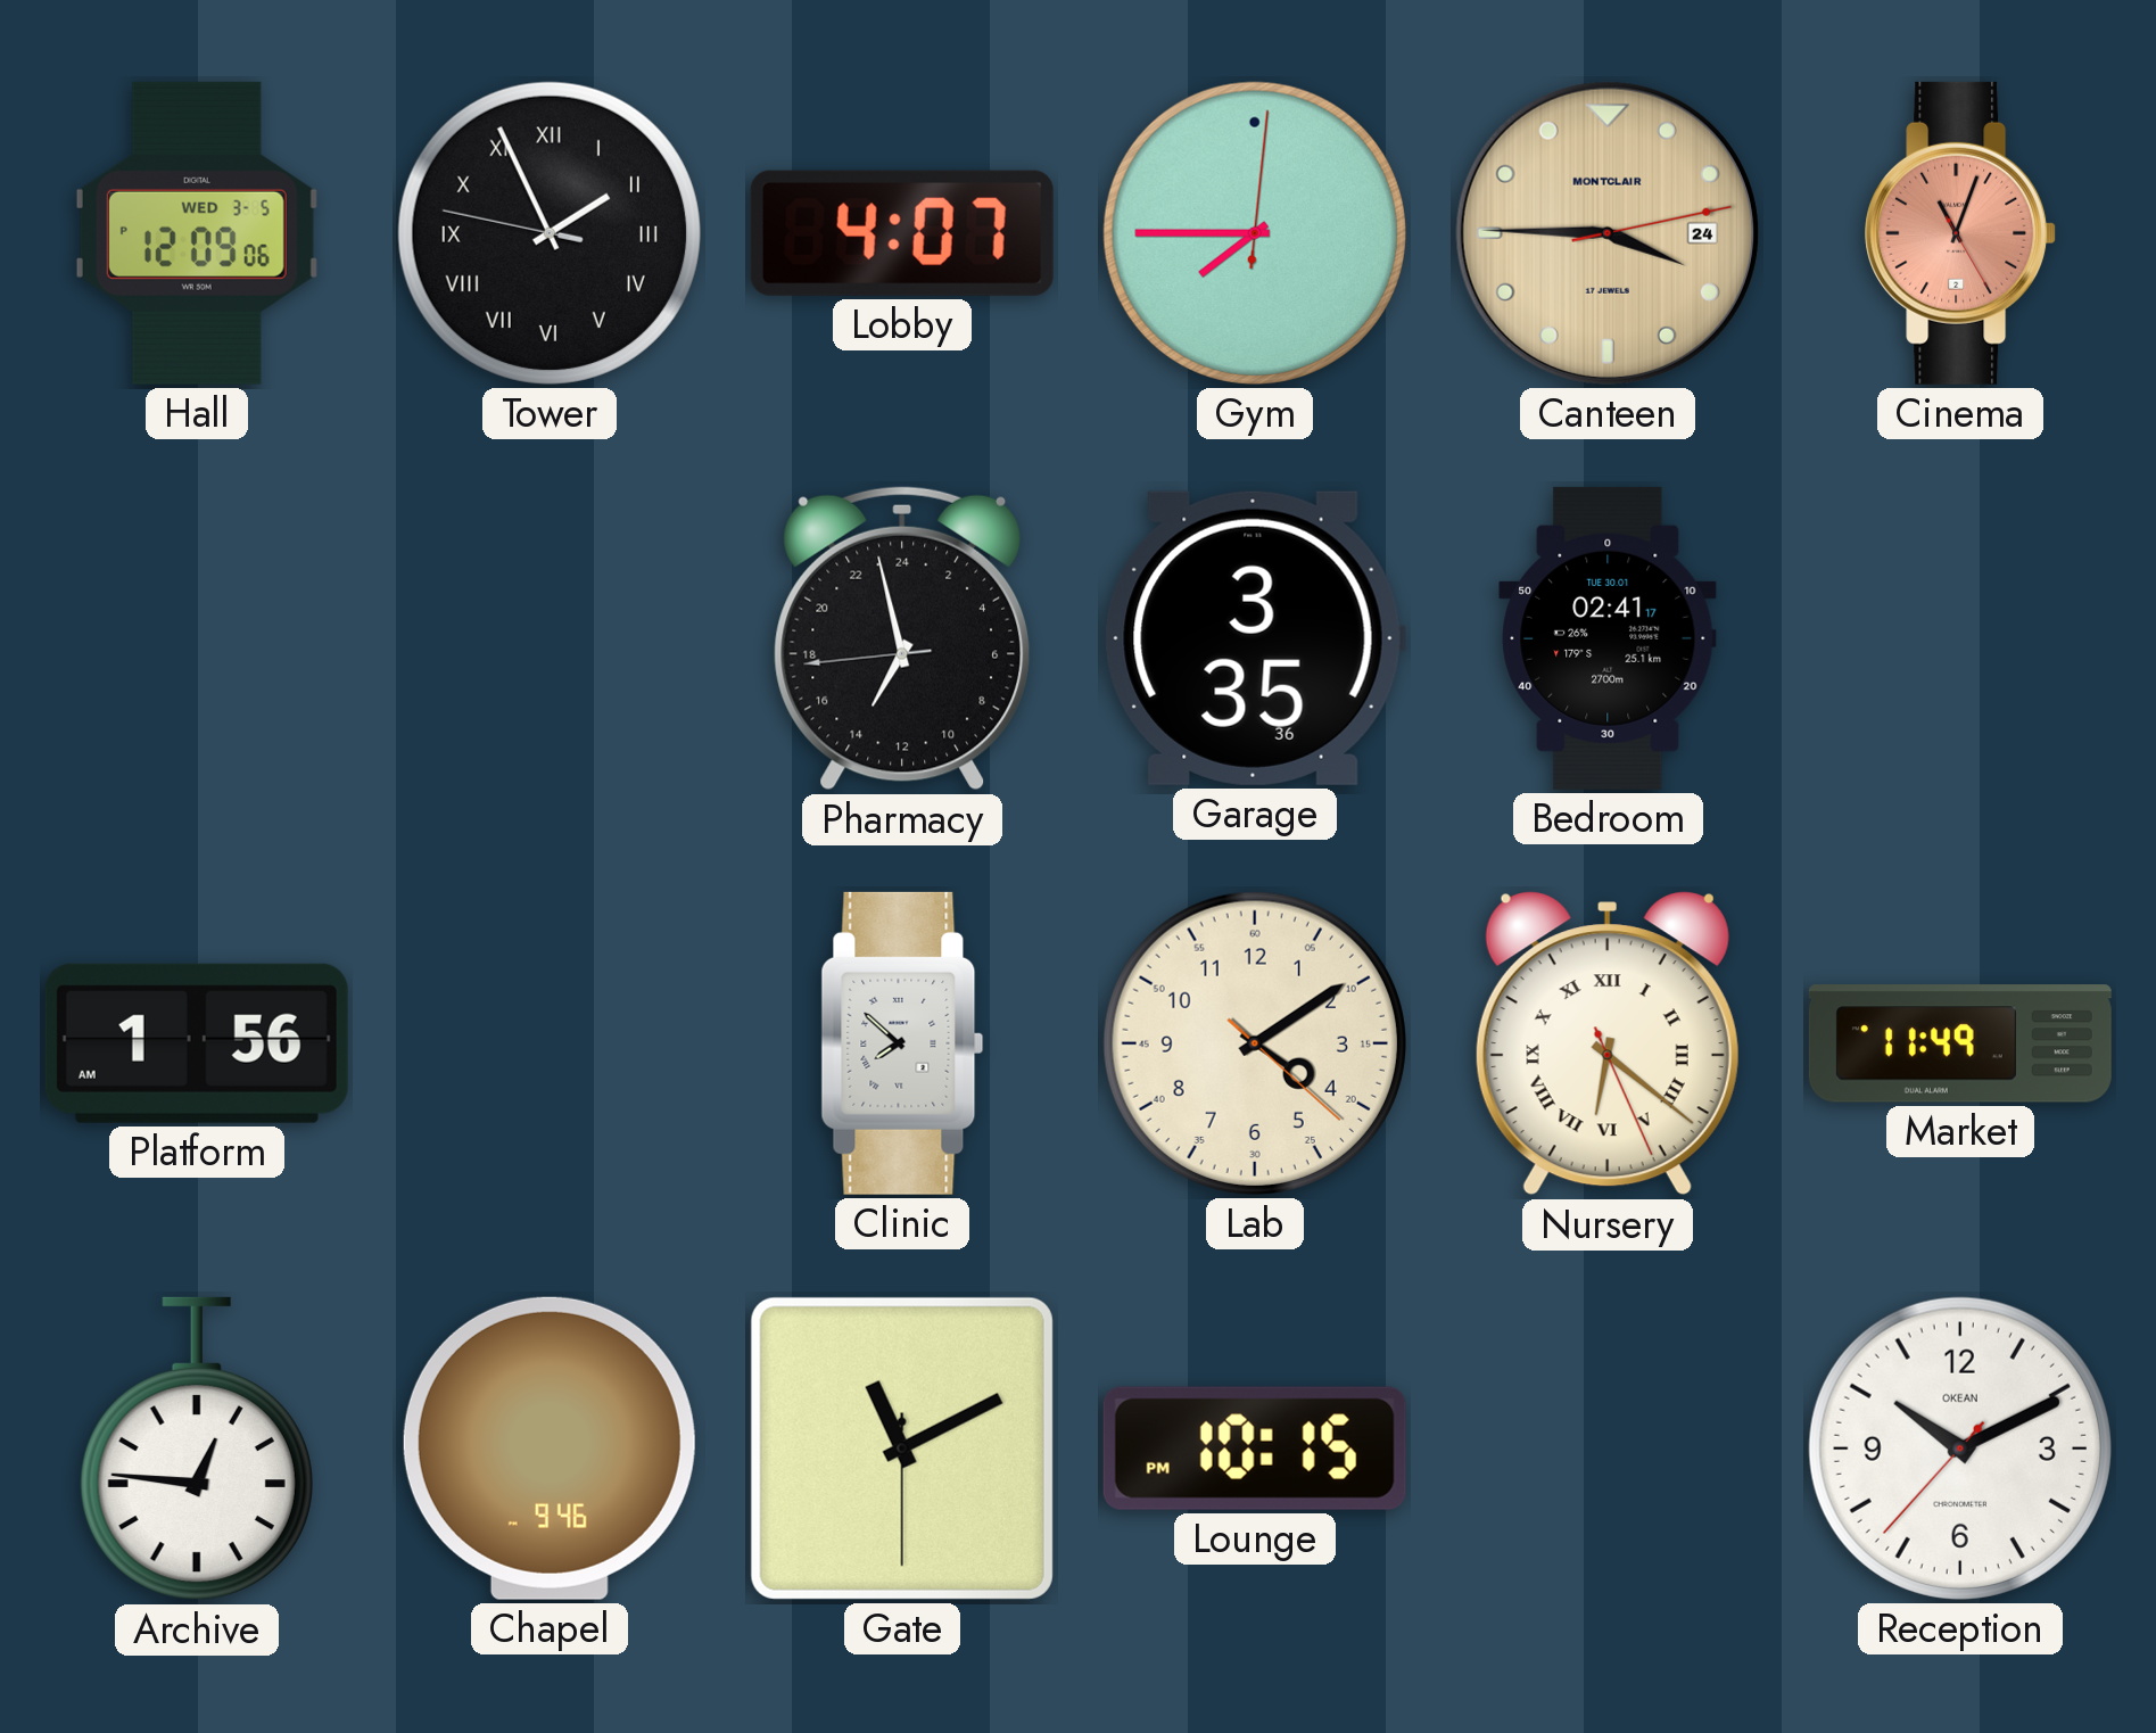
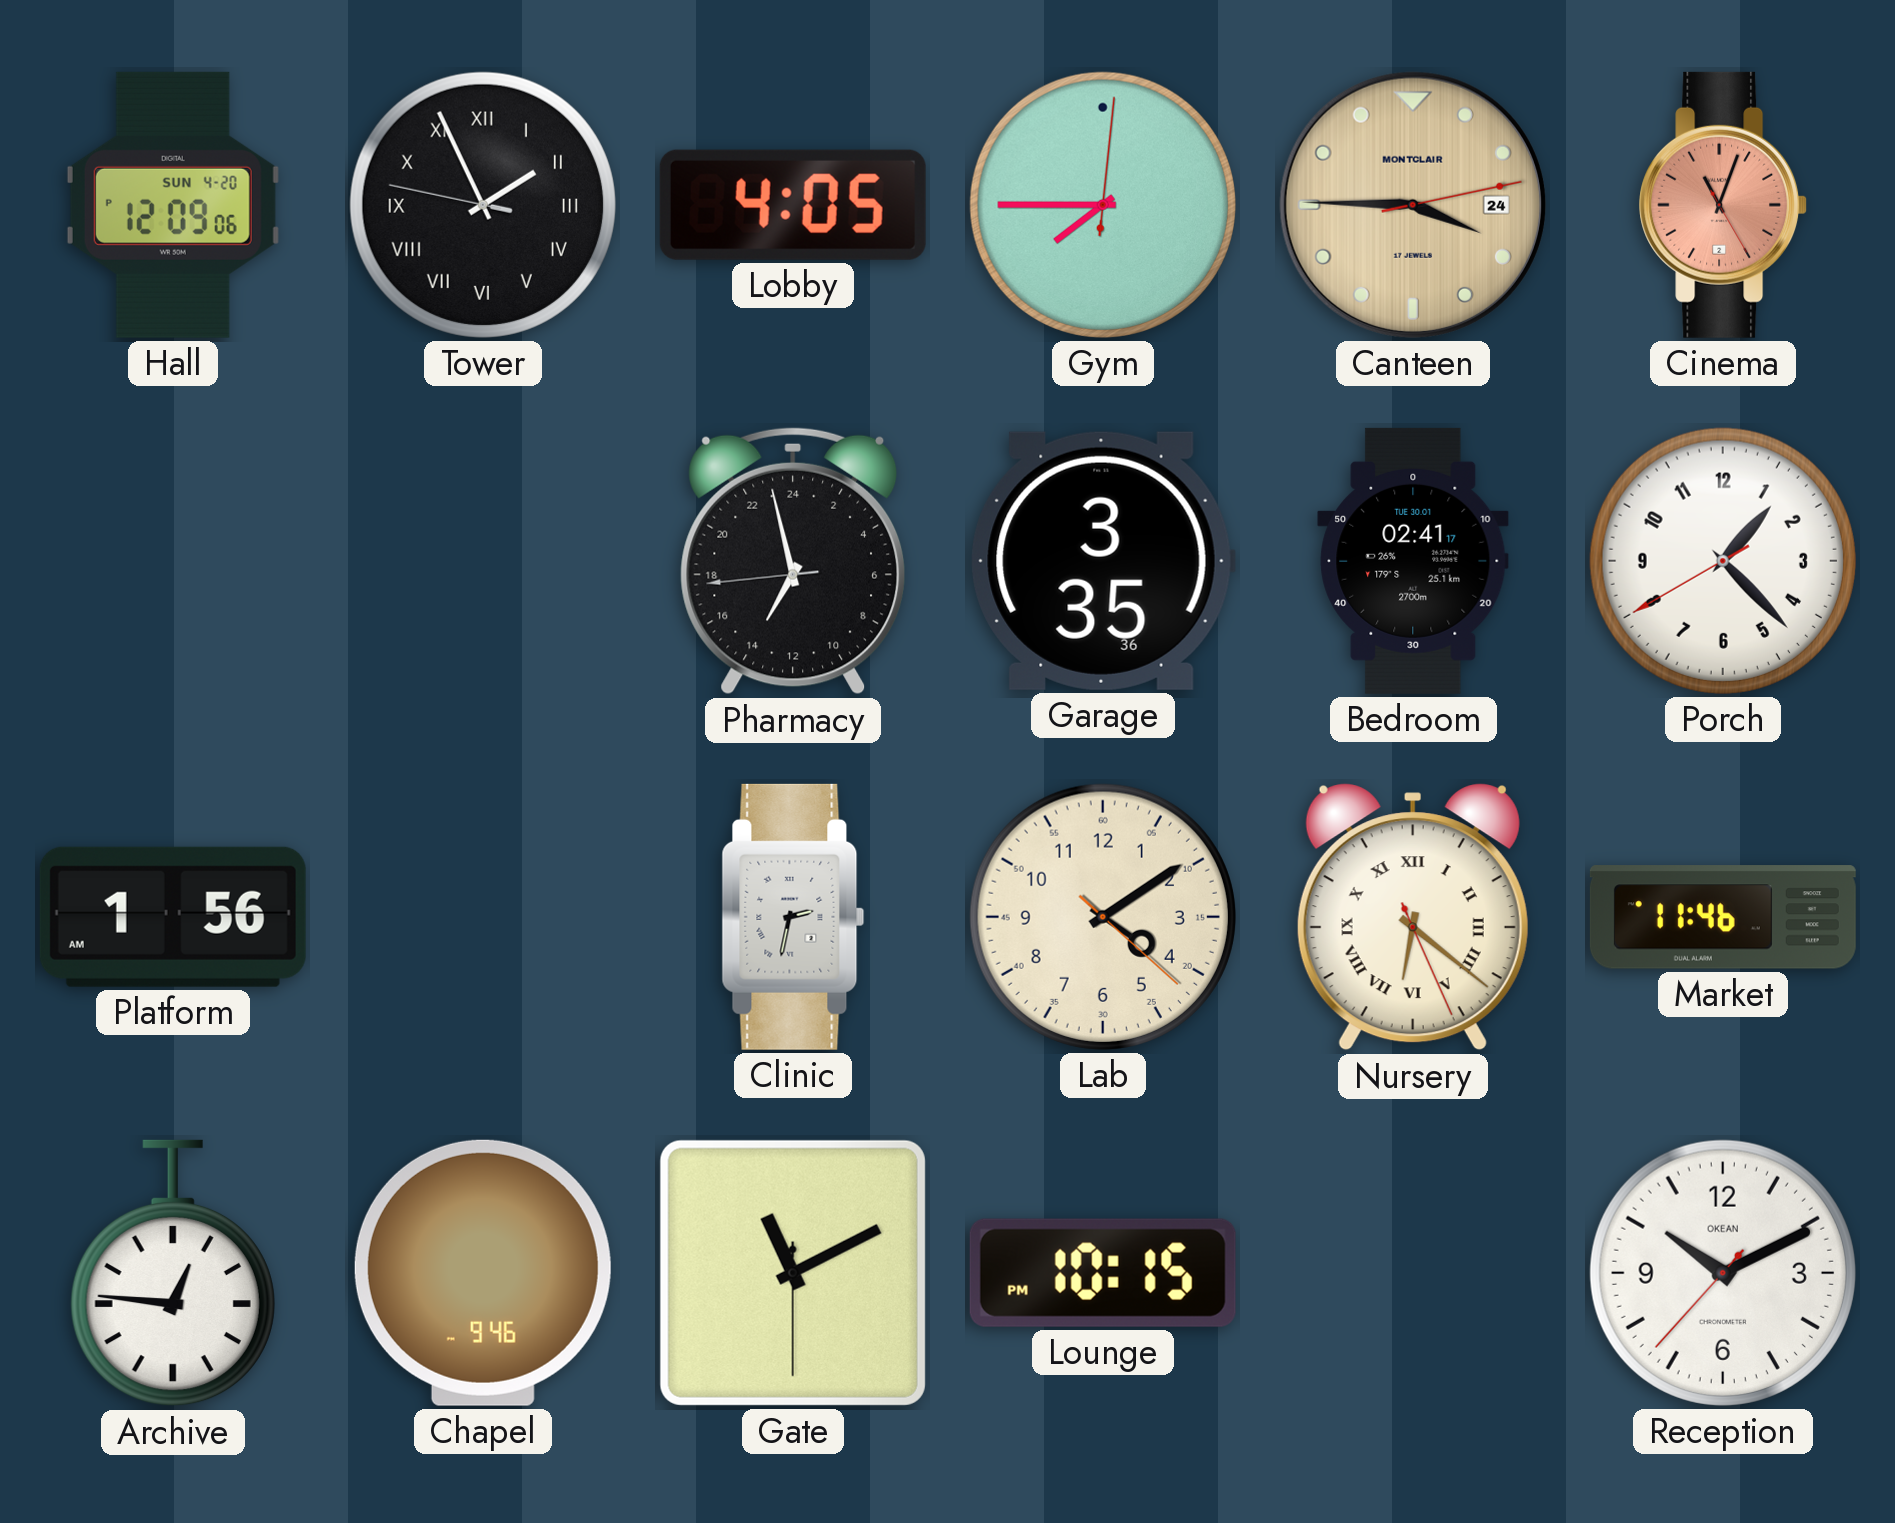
Hall date: WED 3-5 -> SUN 4-20
Lobby: 4:07 -> 4:05
Porch: none -> 1:22
Clinic: 7:52 -> 2:32
Market: 11:49 -> 11:46
